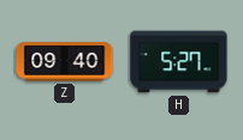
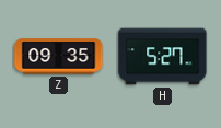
Z: 09:40 -> 09:35
